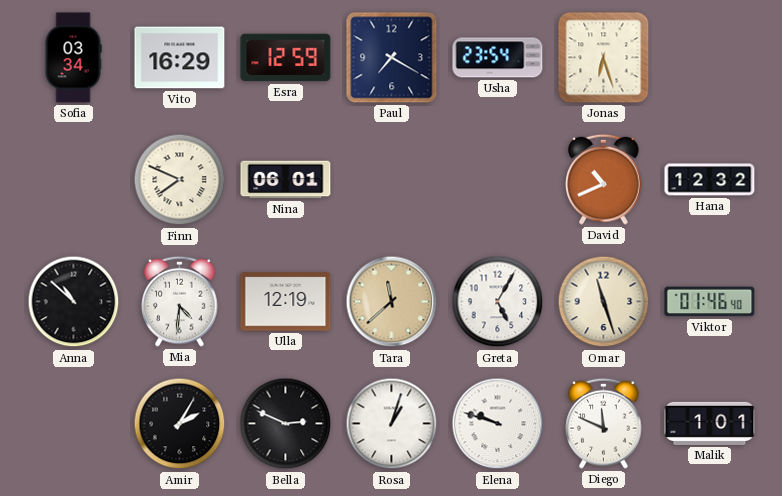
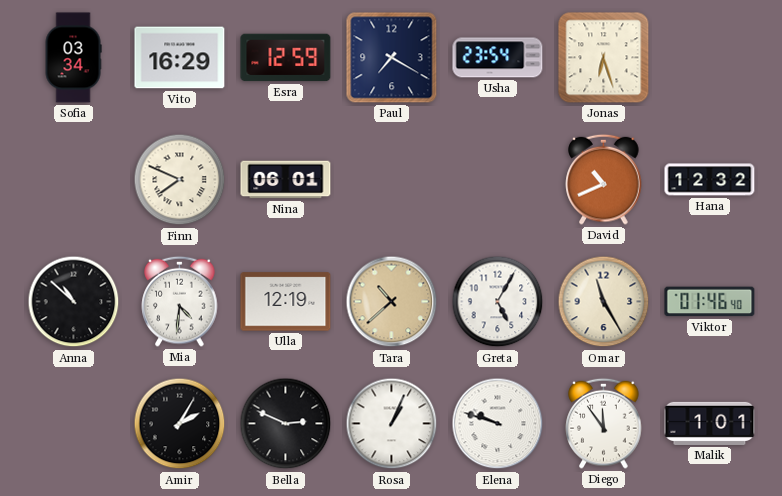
Tara: 11:38 -> 10:38
Omar: 11:27 -> 11:25
Rosa: 1:03 -> 1:04
Diego: 11:49 -> 11:54
